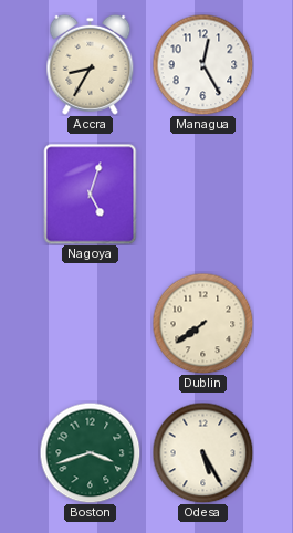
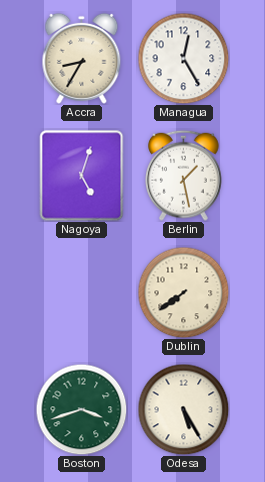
Berlin: none -> 1:28
